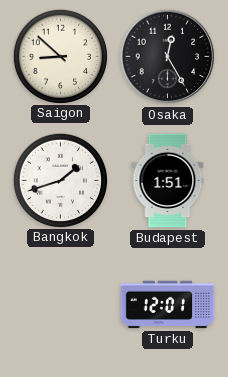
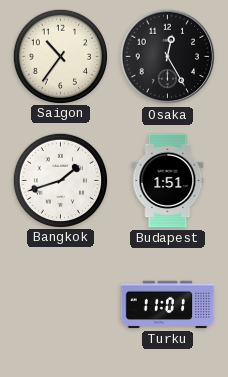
Saigon: 8:52 -> 10:36
Turku: 12:01 -> 11:01
